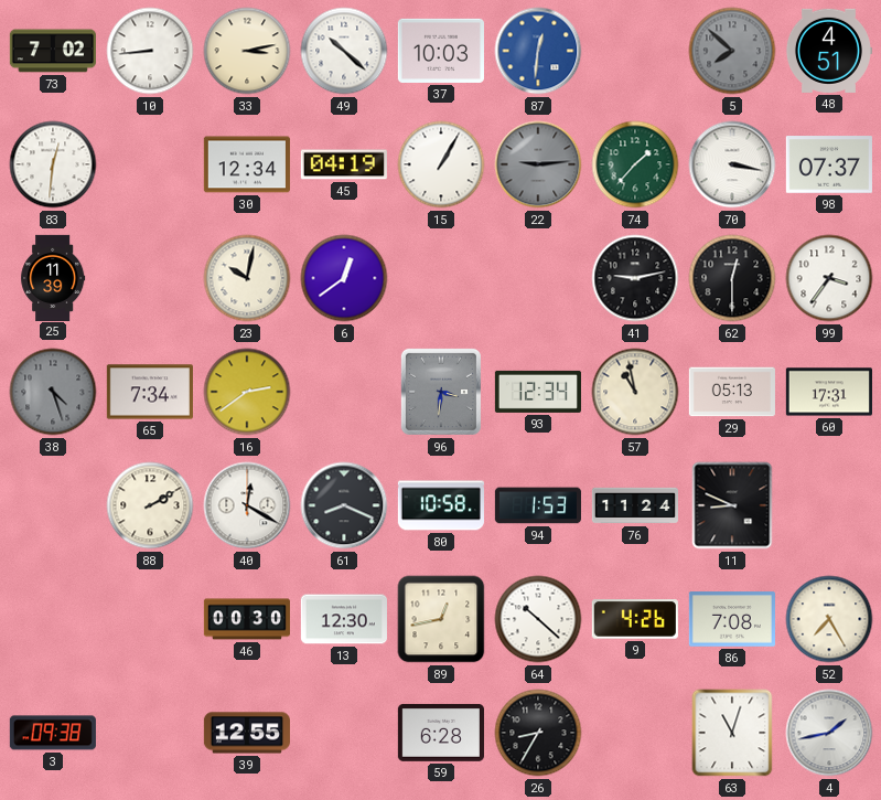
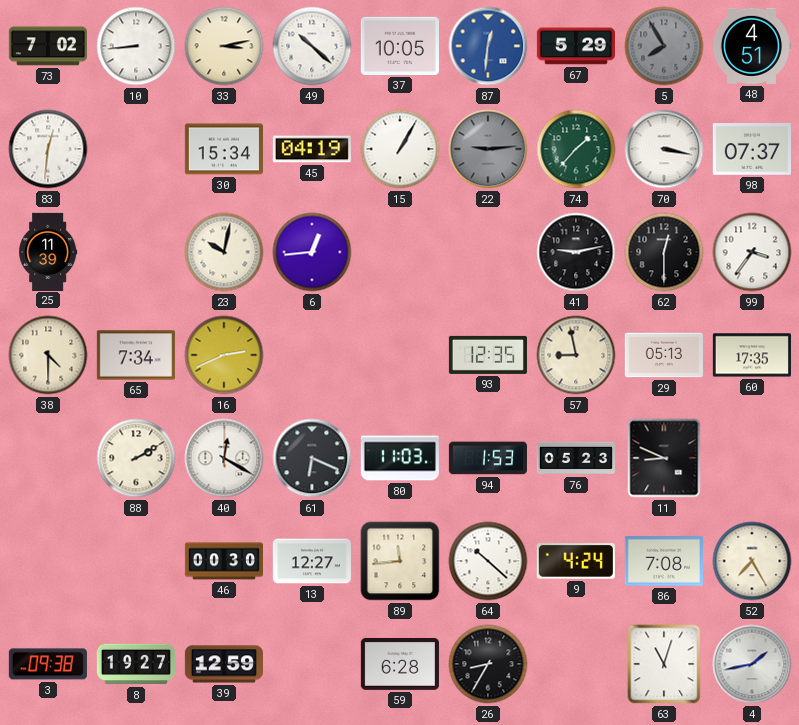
37: 10:03 -> 10:05
67: none -> 5:29
5: 7:52 -> 7:55
30: 12:34 -> 15:34
6: 12:39 -> 12:44
38: 4:27 -> 4:30
38 dial: grey -> cream
16: 2:39 -> 2:41
96: 3:31 -> none
93: 12:34 -> 12:35
57: 10:58 -> 8:58
60: 17:31 -> 17:35
61: 8:19 -> 6:19
80: 10:58 -> 11:03
76: 11:24 -> 05:23
13: 12:30 -> 12:27
89: 12:43 -> 11:44
9: 4:26 -> 4:24
8: none -> 19:27
39: 12:55 -> 12:59
